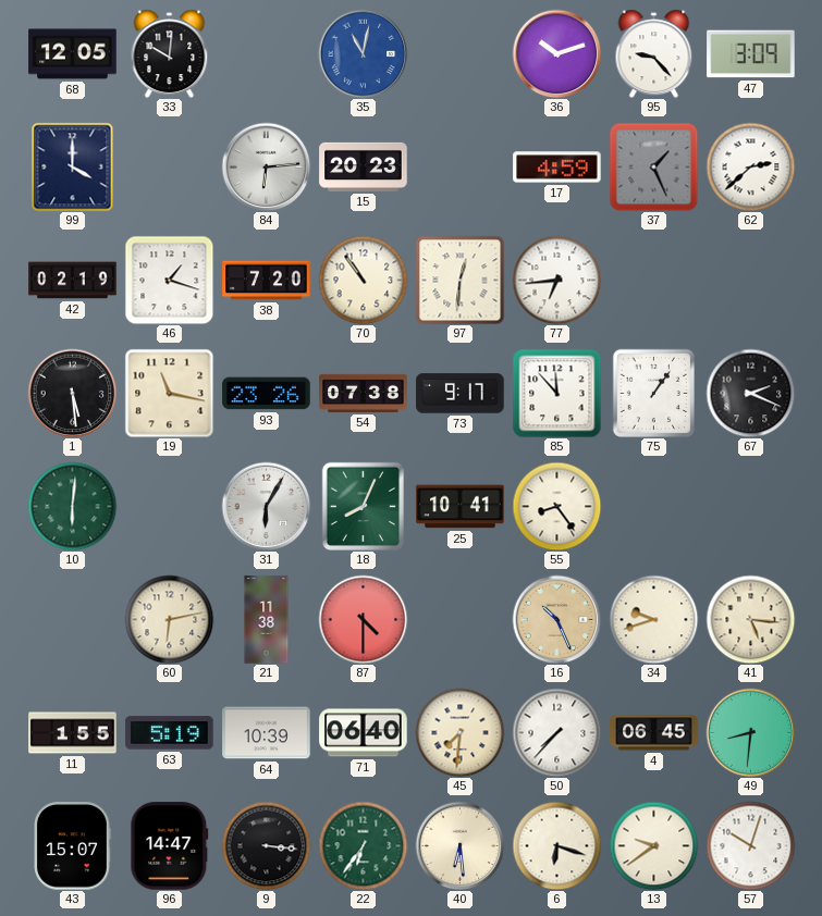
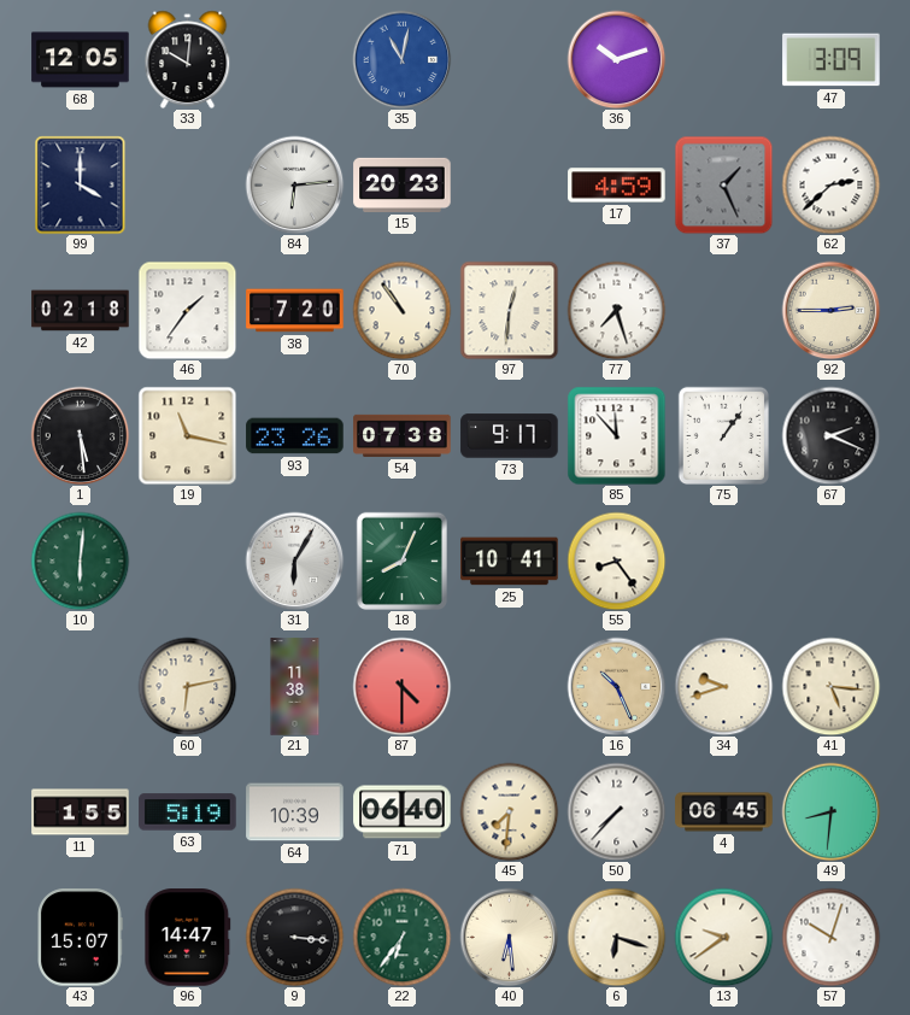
95: 9:23 -> none
42: 02:19 -> 02:18
46: 1:18 -> 1:36
77: 6:44 -> 7:27
92: none -> 2:45
